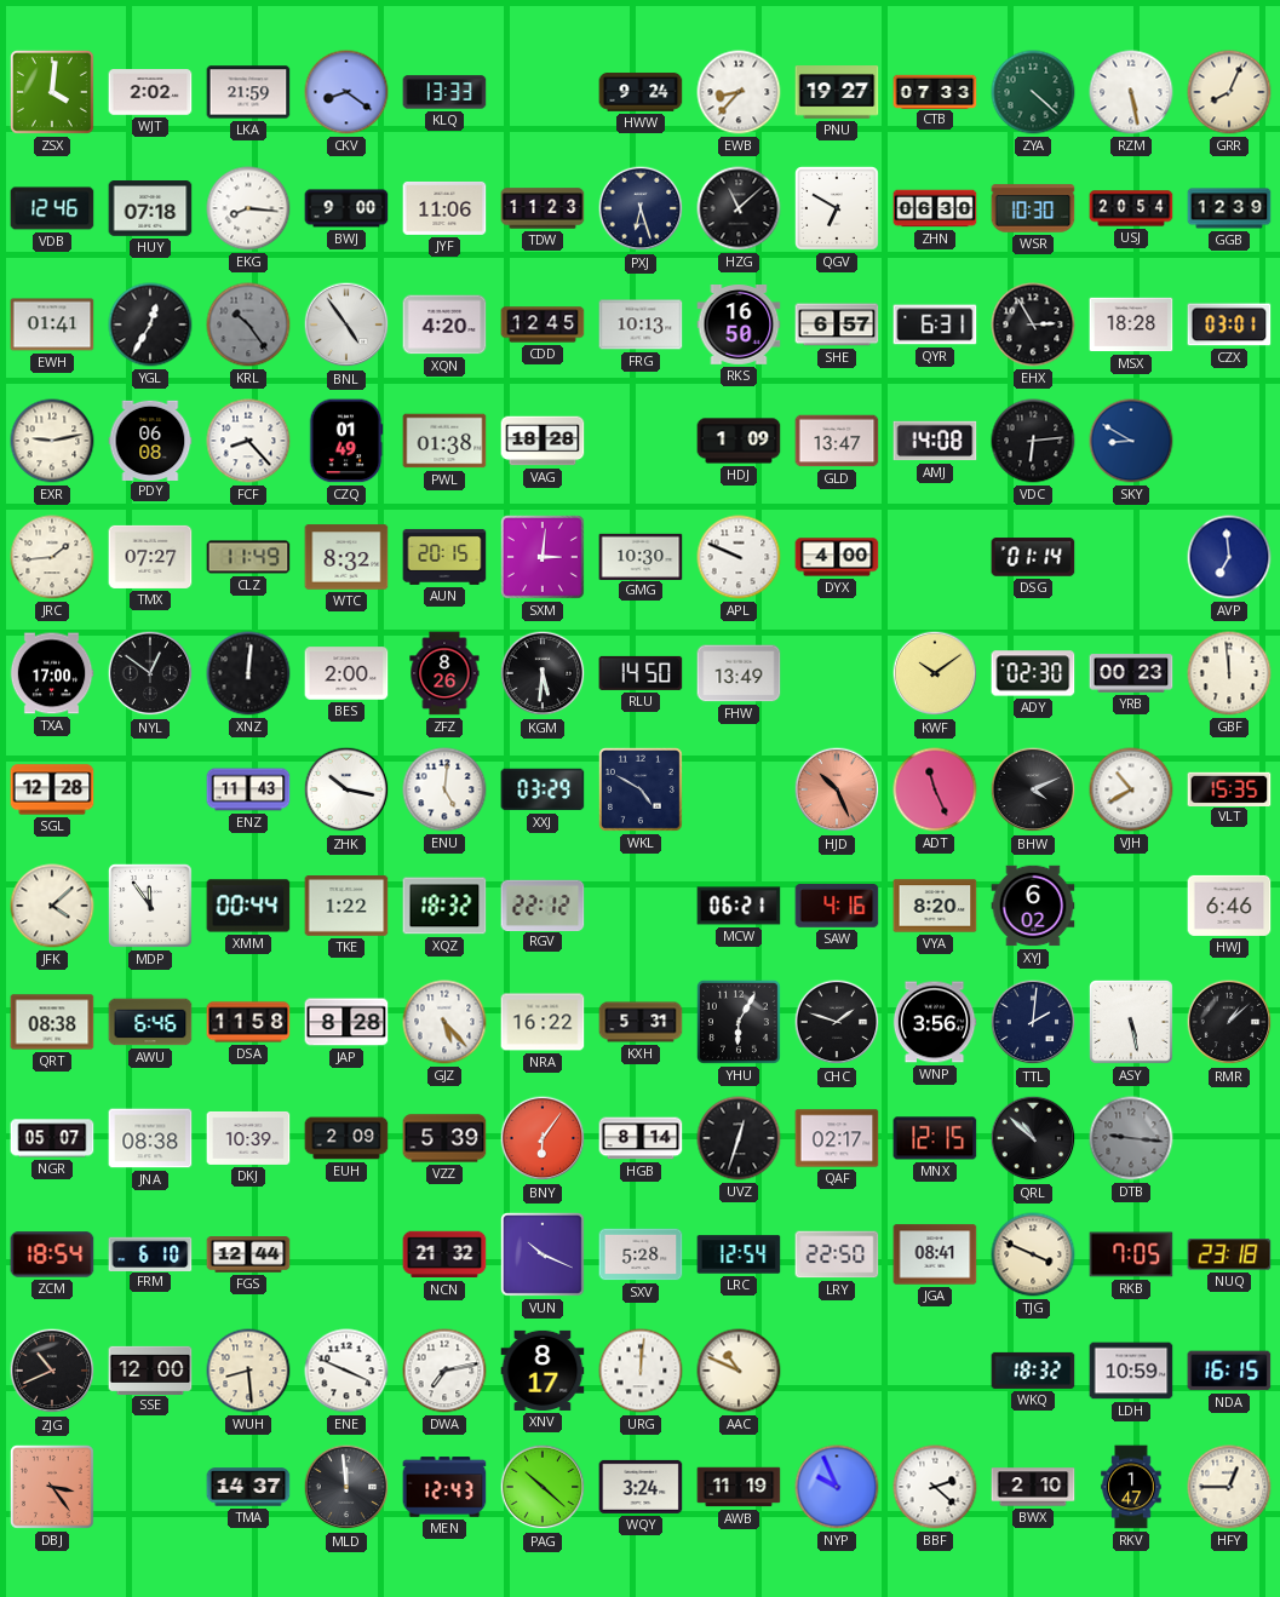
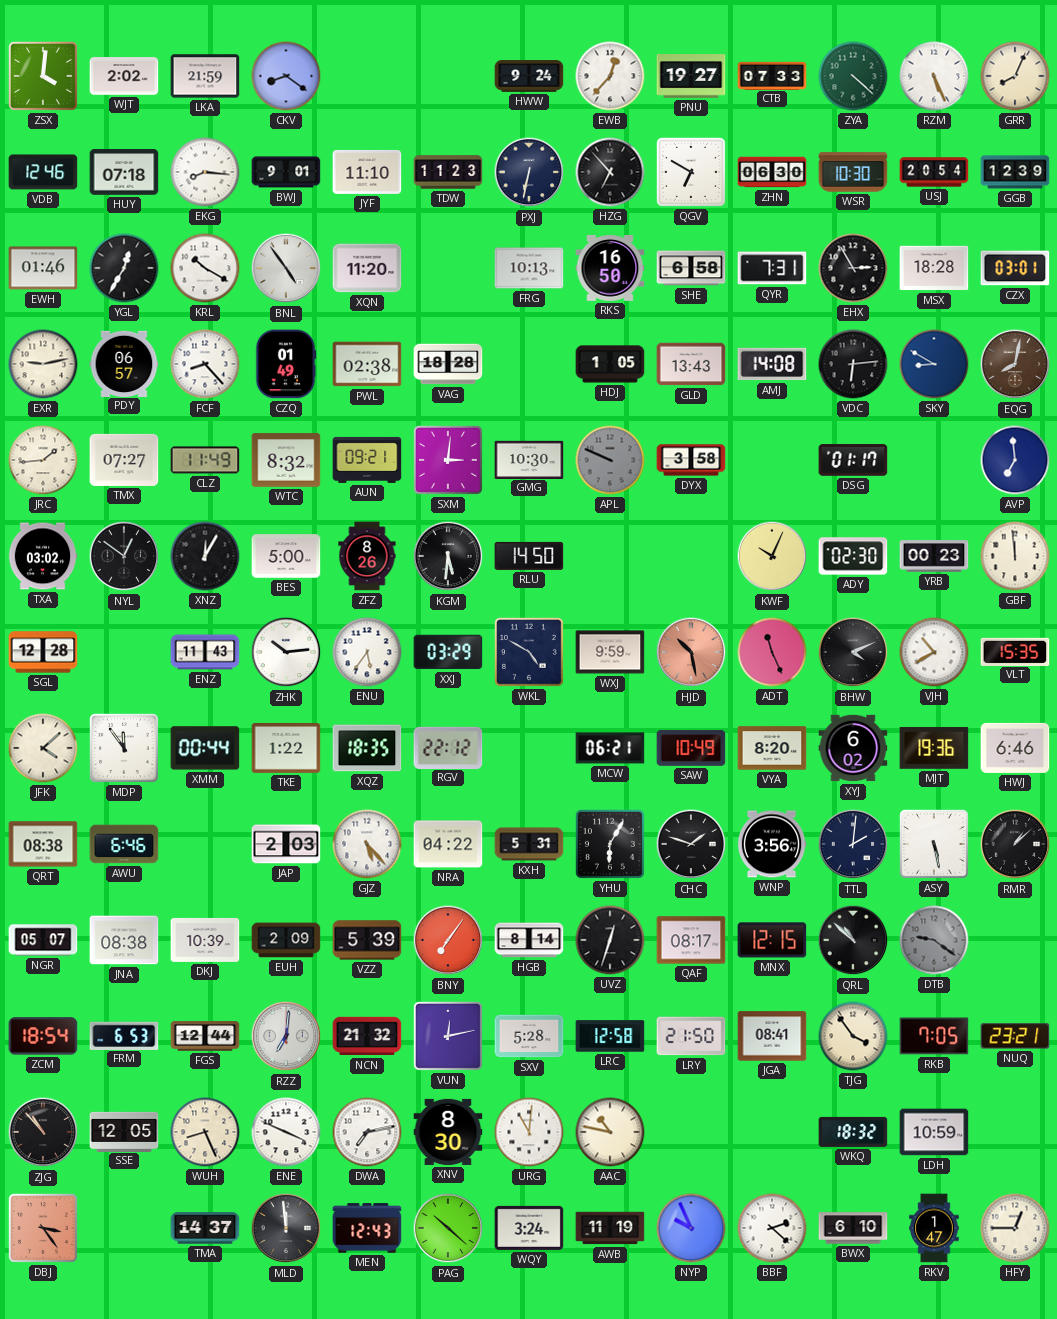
KLQ: 13:33 -> none
EWB: 8:37 -> 12:37
RZM: 5:28 -> 5:26
BWJ: 9:00 -> 9:01
JYF: 11:06 -> 11:10
PXJ: 6:27 -> 6:32
HZG: 11:08 -> 6:53
EWH: 01:41 -> 01:46
KRL: 10:24 -> 10:20
KRL dial: grey -> white
XQN: 4:20 -> 11:20
CDD: 12:45 -> none
SHE: 6:57 -> 6:58
QYR: 6:31 -> 7:31
PDY: 06:08 -> 06:57
PWL: 01:38 -> 02:38
HDJ: 1:09 -> 1:05
GLD: 13:47 -> 13:43
EQG: none -> 8:02
AUN: 20:15 -> 09:21
APL dial: white -> grey
DYX: 4:00 -> 3:58
DSG: 01:14 -> 01:17
TXA: 17:00 -> 03:02
XNZ: 12:01 -> 12:05
BES: 2:00 -> 5:00
FHW: 13:49 -> none
KWF: 10:09 -> 10:04
ZHK: 10:17 -> 10:14
ENU: 5:01 -> 5:36
WXJ: none -> 9:59
HJD: 10:26 -> 10:28
XQZ: 18:32 -> 18:35
SAW: 4:16 -> 10:49
MJT: none -> 19:36
DSA: 11:58 -> none
JAP: 8:28 -> 2:03
NRA: 16:22 -> 04:22
BNY: 6:06 -> 7:06
QAF: 02:17 -> 08:17
DTB: 9:16 -> 9:21
FRM: 6:10 -> 6:53
RZZ: none -> 7:01
VUN: 10:19 -> 12:13
LRC: 12:54 -> 12:58
LRY: 22:50 -> 21:50
TJG: 3:49 -> 3:54
NUQ: 23:18 -> 23:21
ZJG: 10:41 -> 10:53
SSE: 12:00 -> 12:05
WUH: 8:29 -> 8:26
XNV: 8:17 -> 8:30
URG: 12:01 -> 11:01
AAC: 10:49 -> 10:47
NDA: 16:15 -> none
BWX: 2:10 -> 6:10
